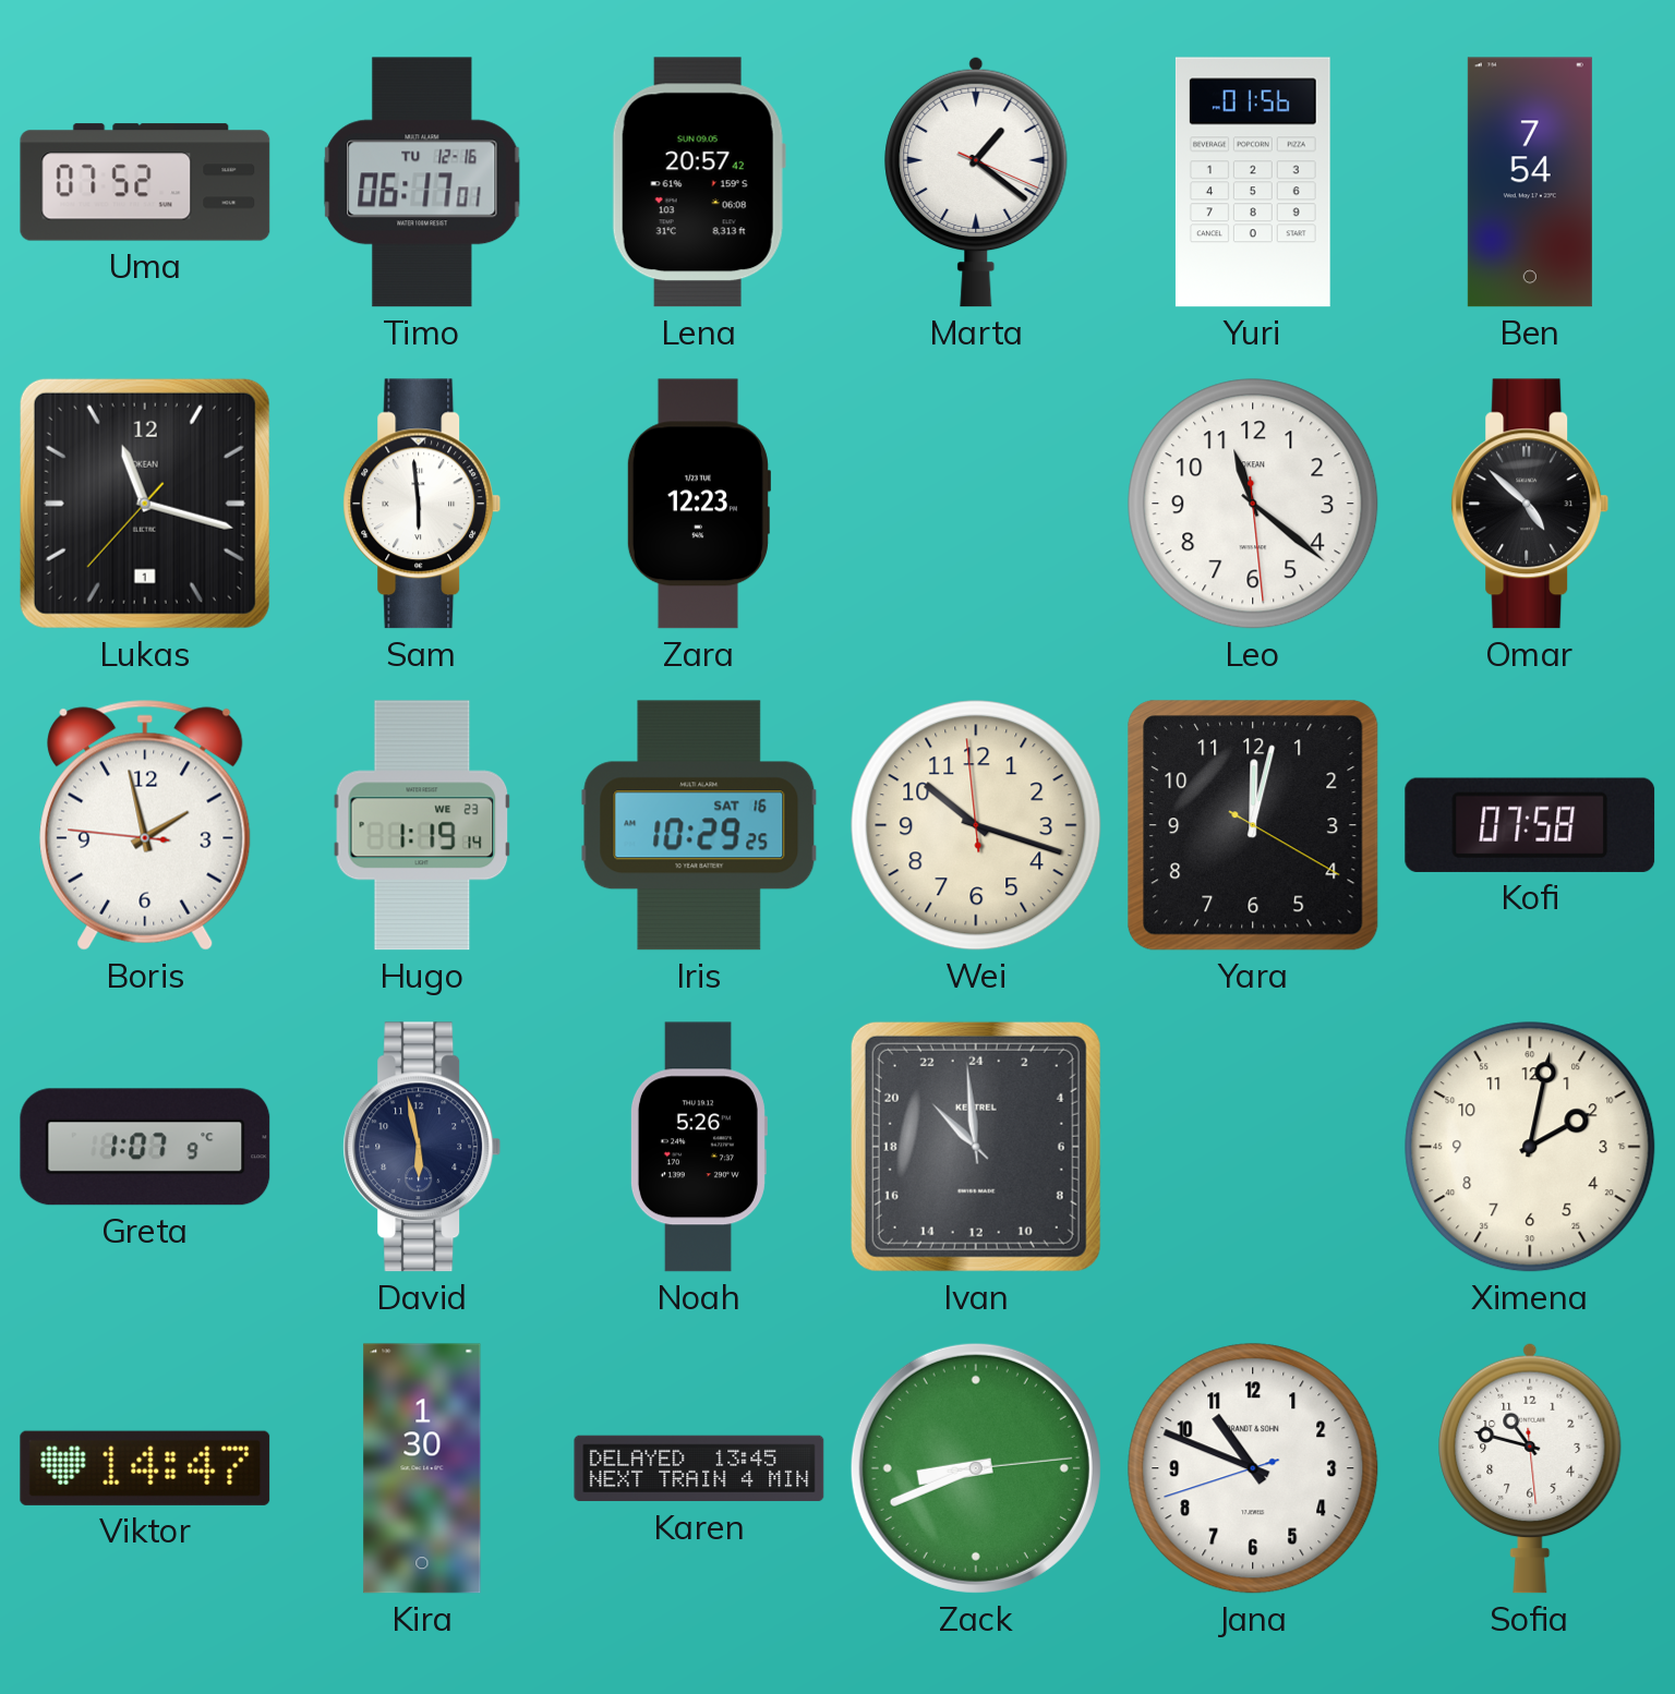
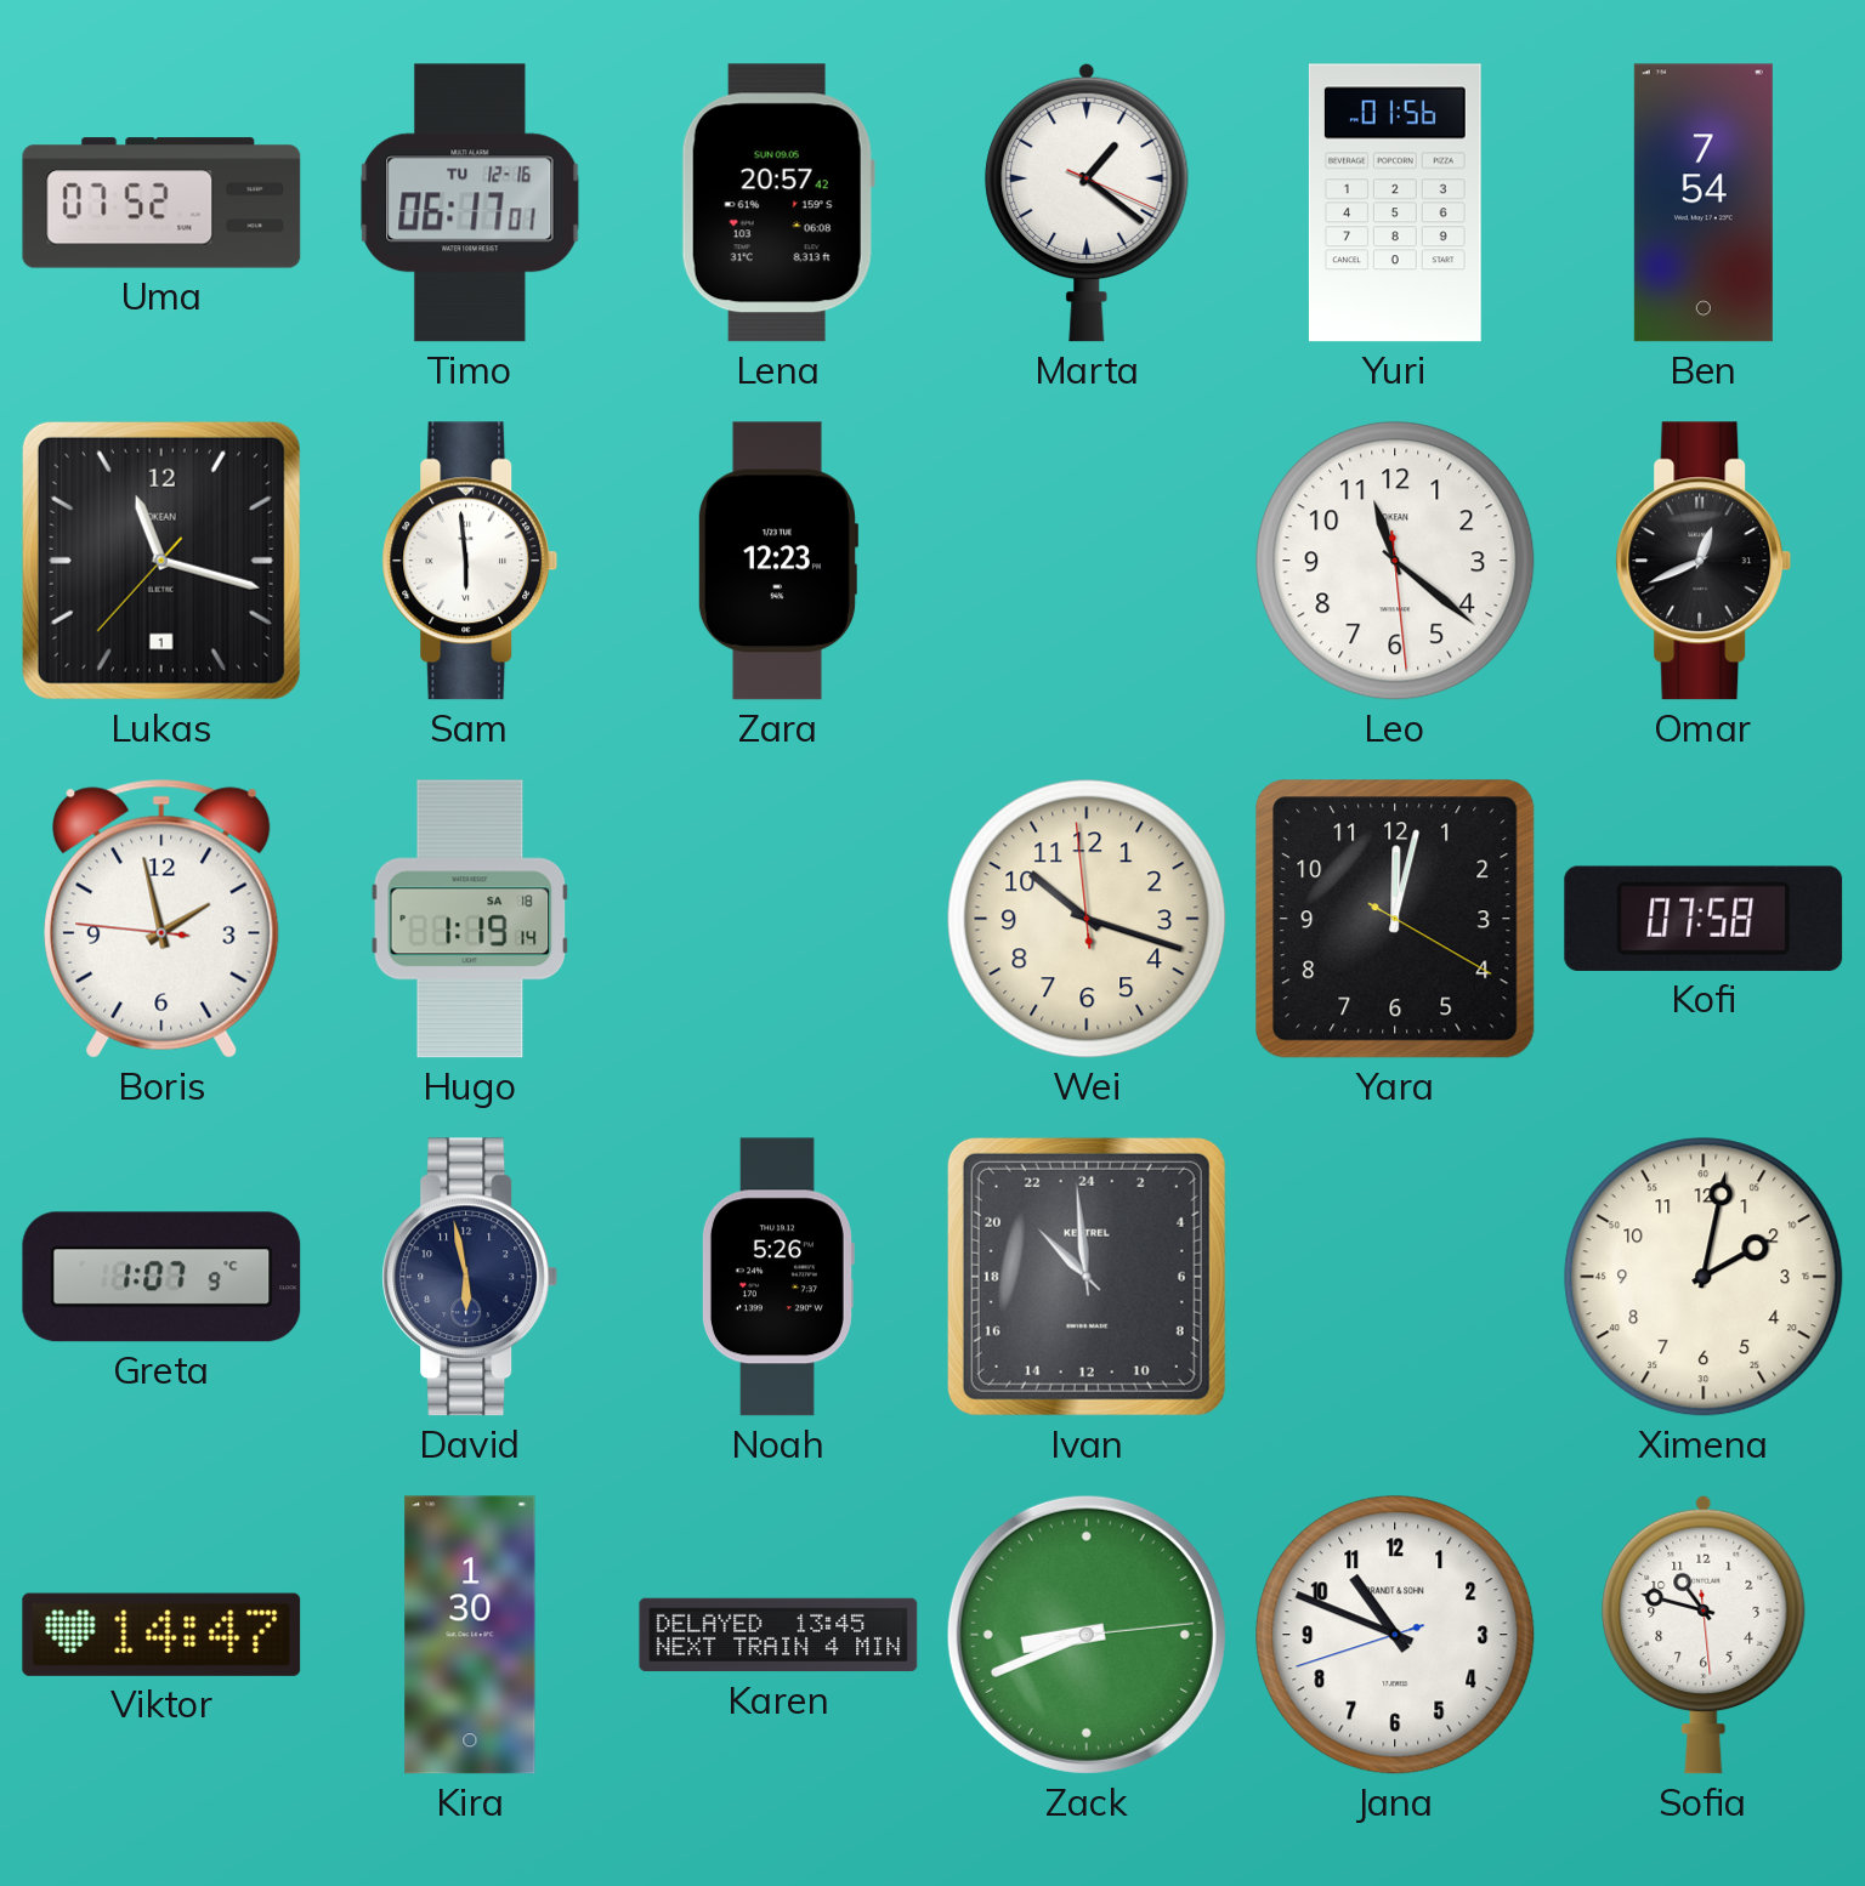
Omar: 4:52 -> 12:41
Hugo date: WE 23 -> SA 18
Iris: 10:29 -> none
